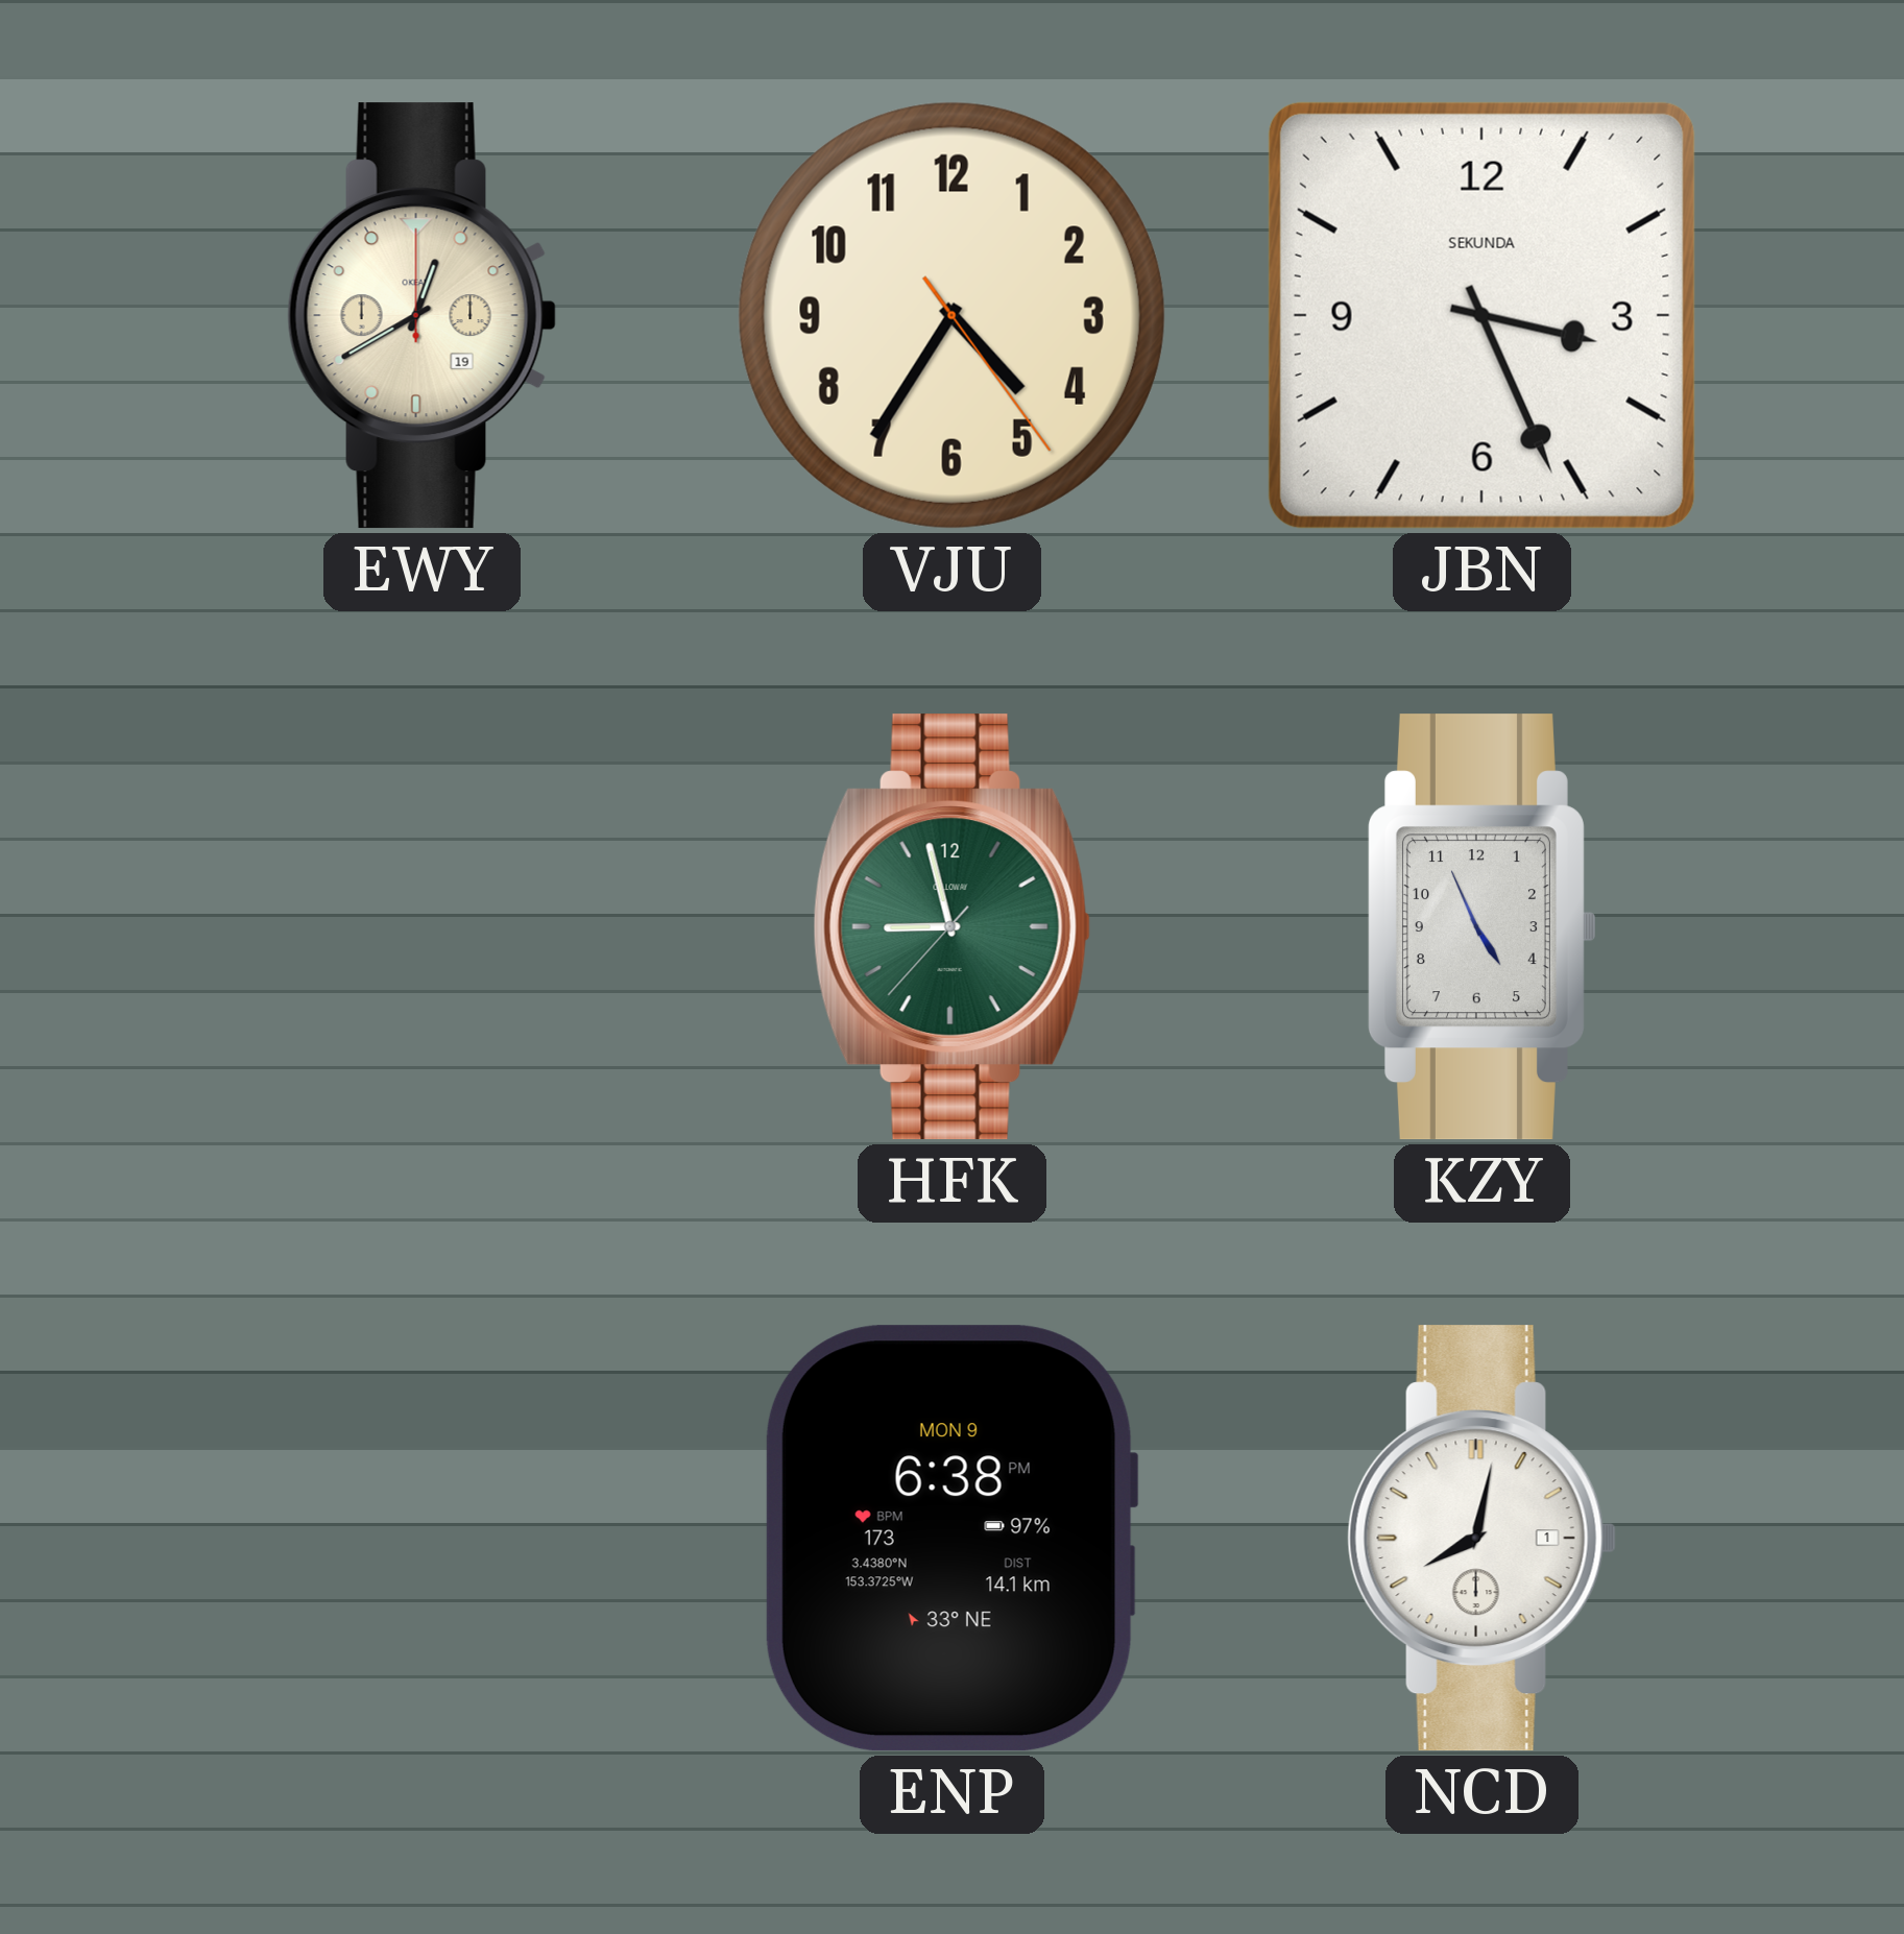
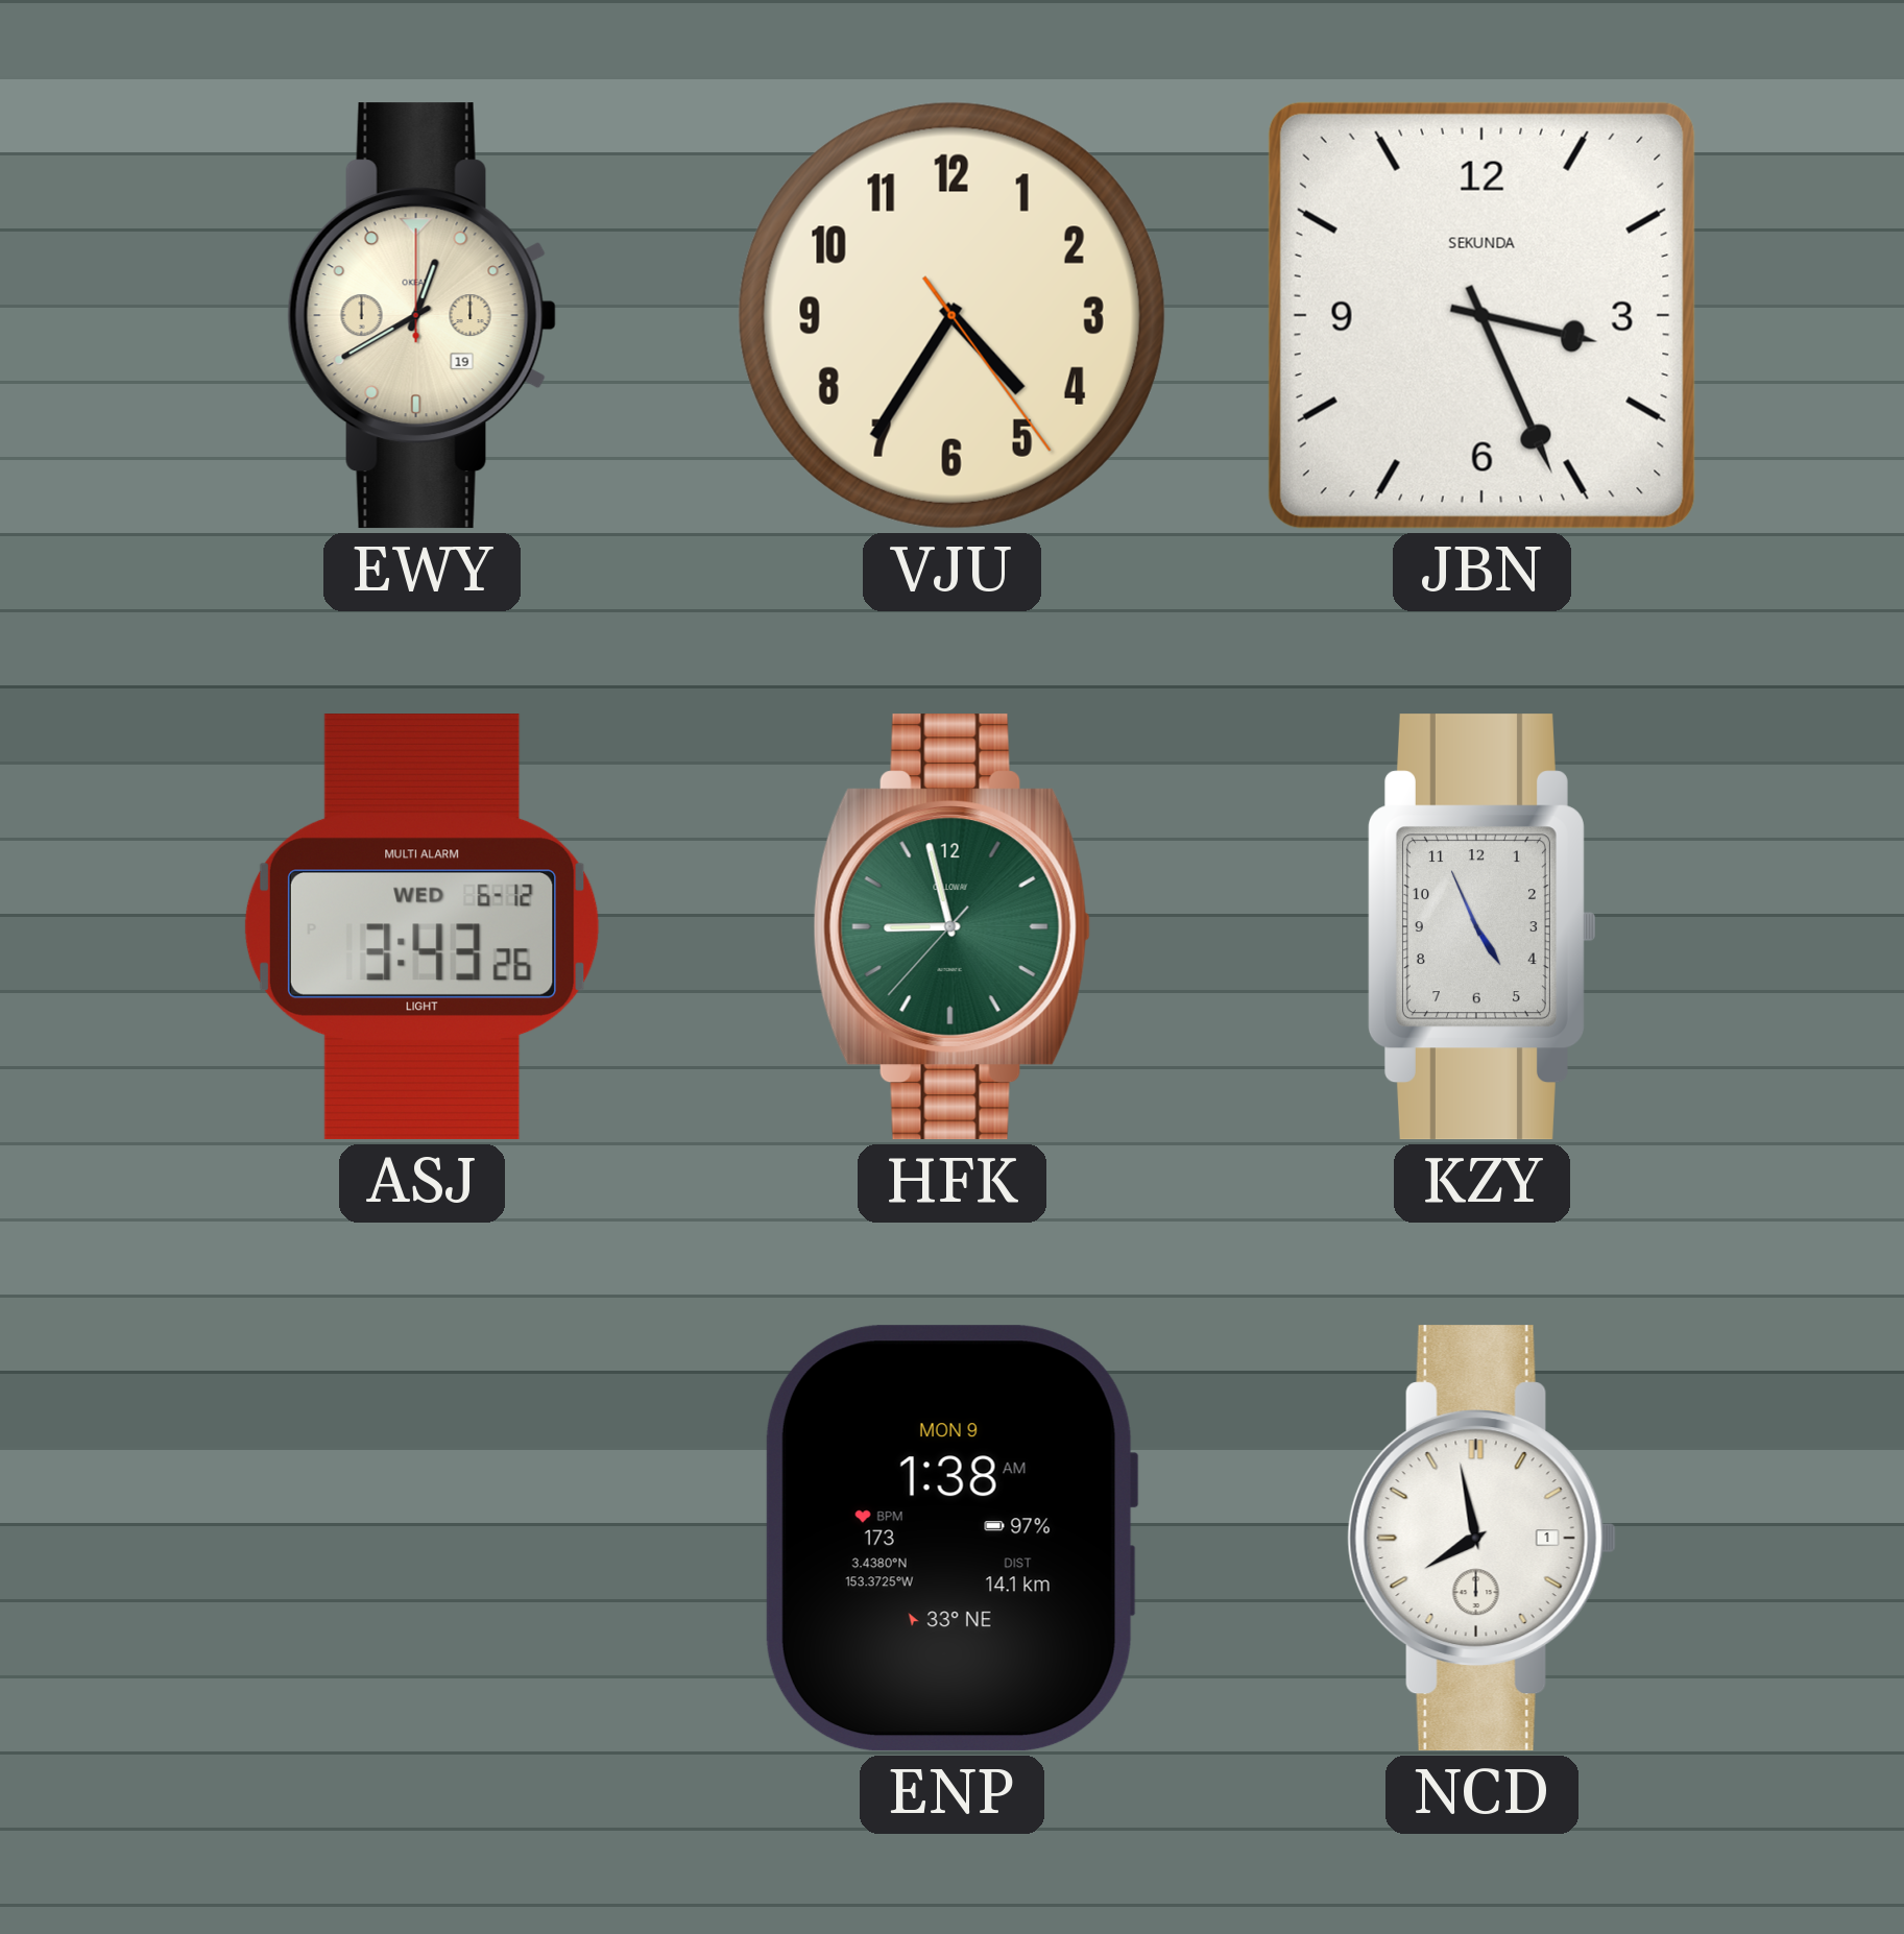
ASJ: none -> 3:43
ENP: 6:38 -> 1:38
NCD: 8:02 -> 7:58
